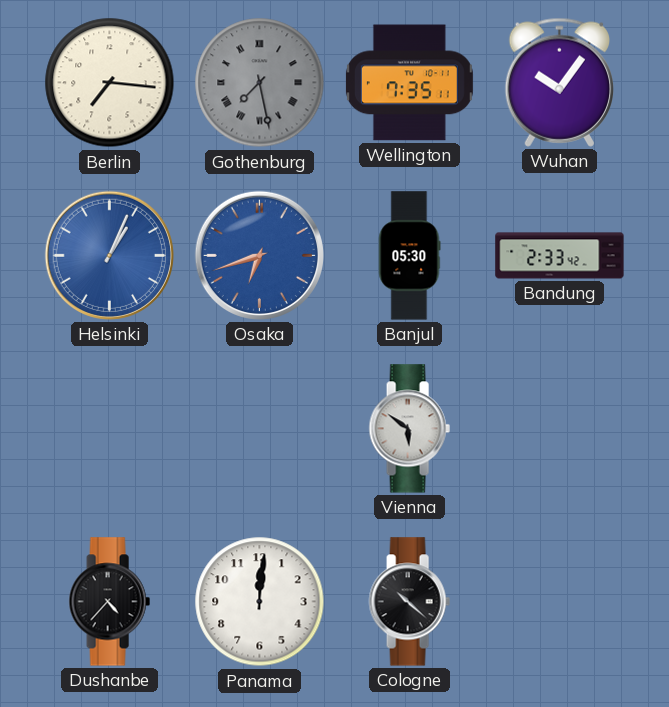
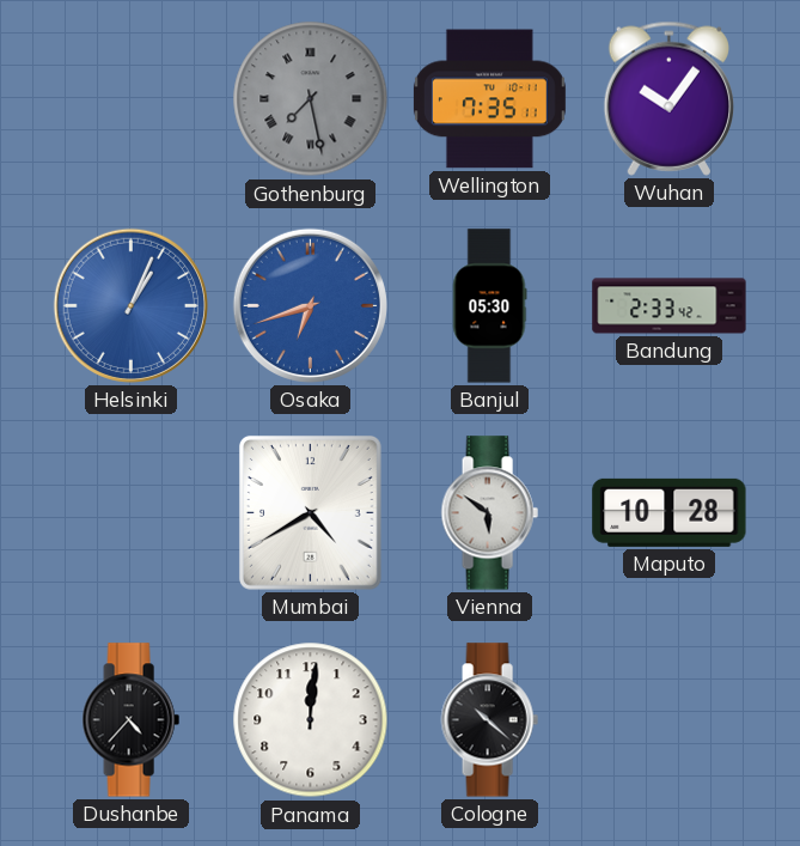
Berlin: 7:16 -> none
Mumbai: none -> 4:40
Maputo: none -> 10:28
